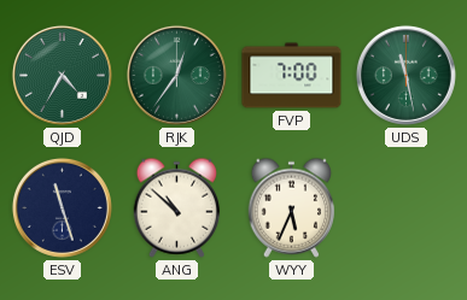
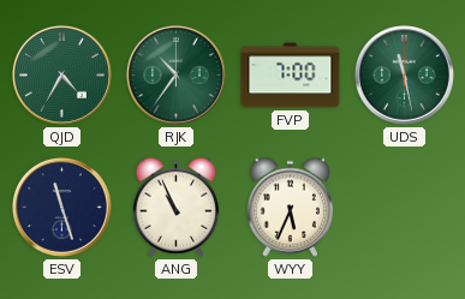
RJK: 12:36 -> 10:36
ANG: 10:52 -> 10:56
